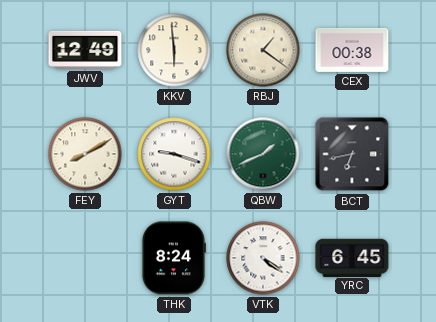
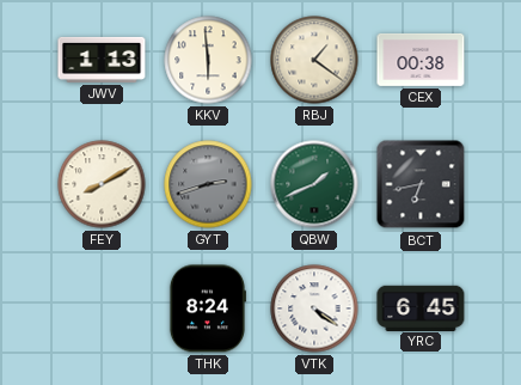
JWV: 12:49 -> 1:13
GYT: 9:18 -> 2:42
GYT dial: white -> grey
